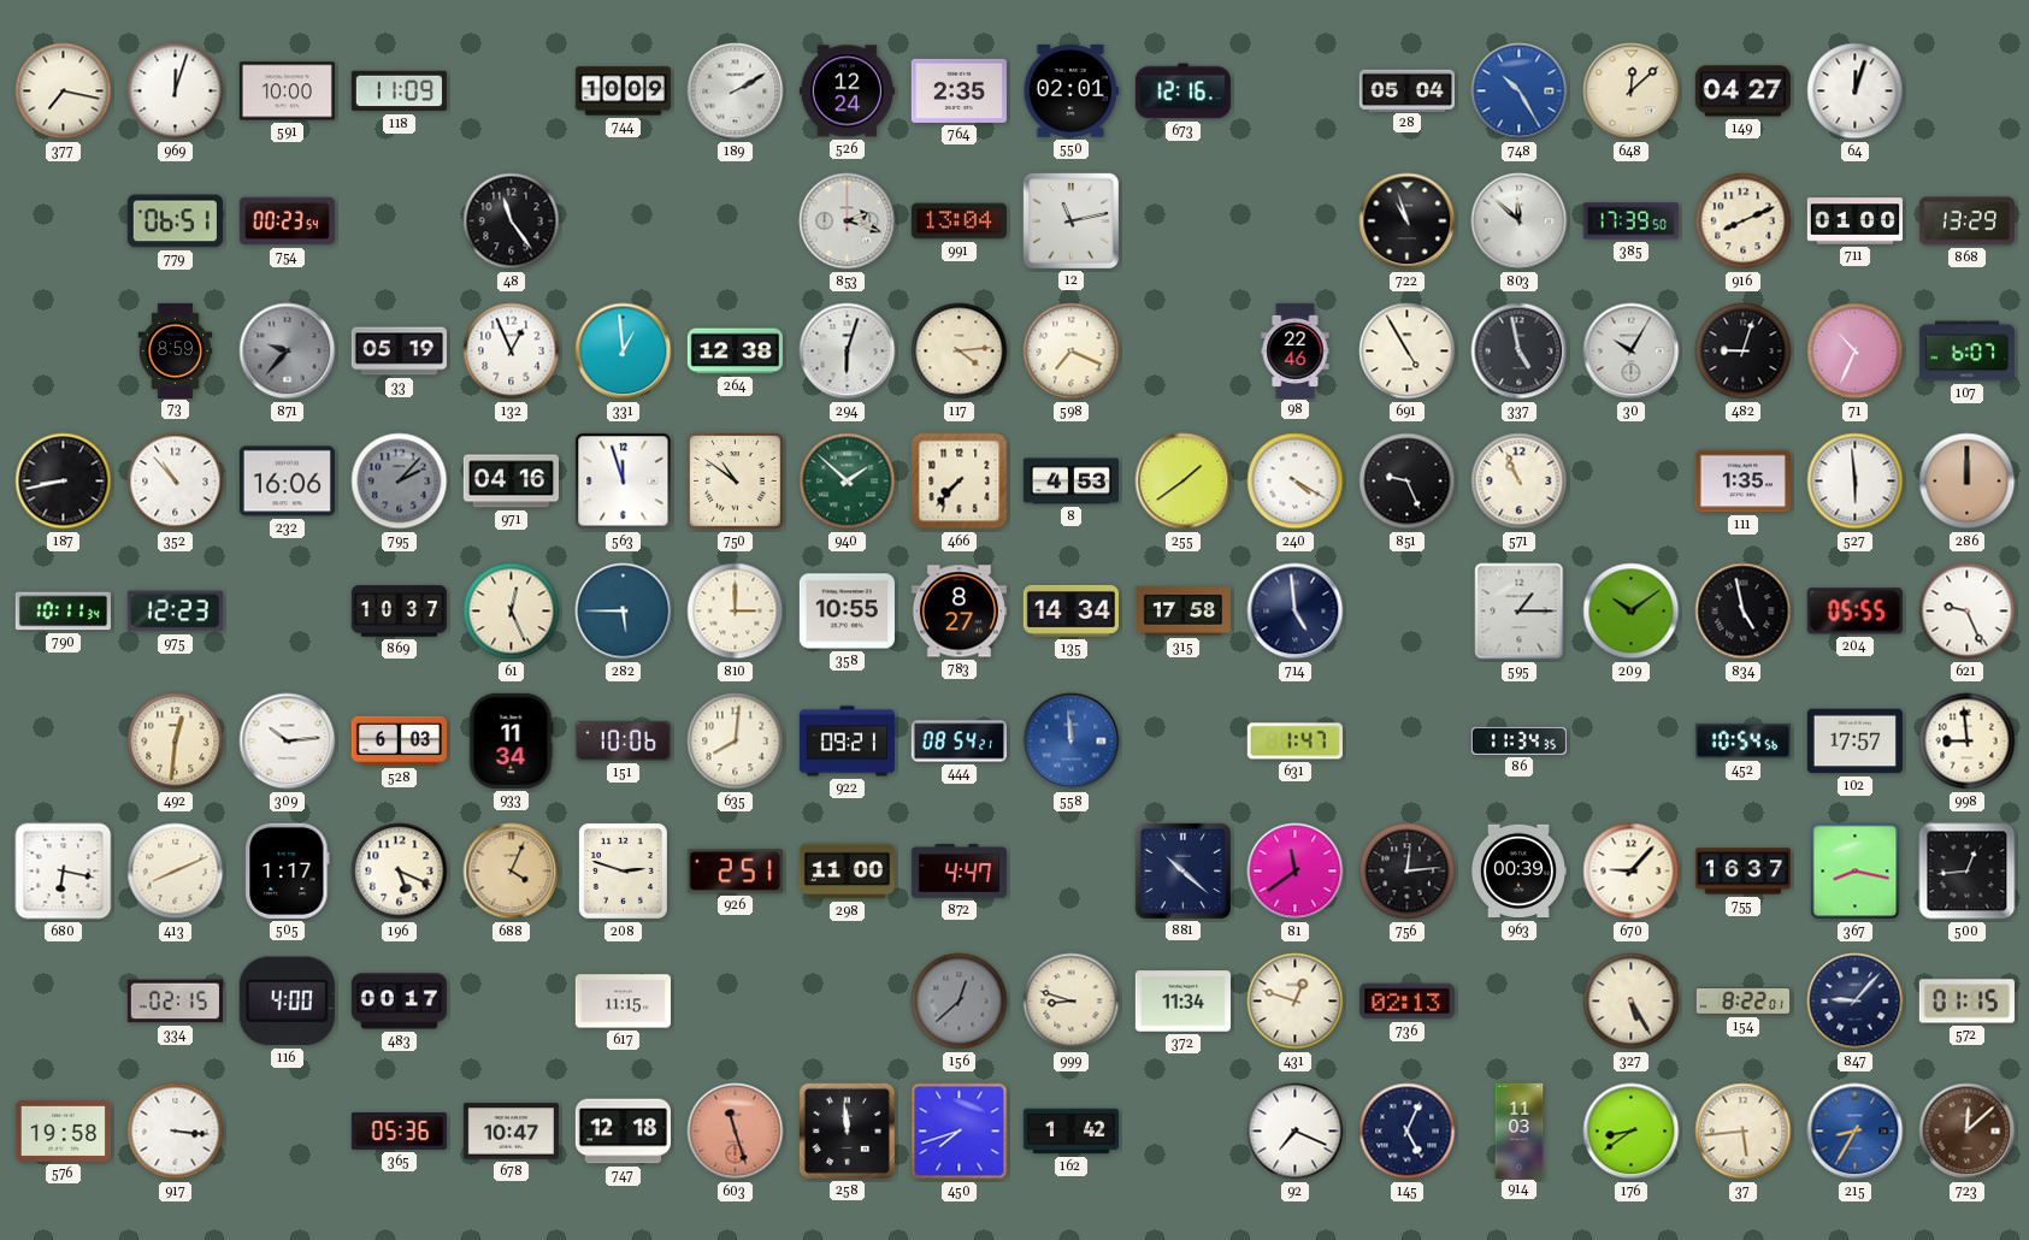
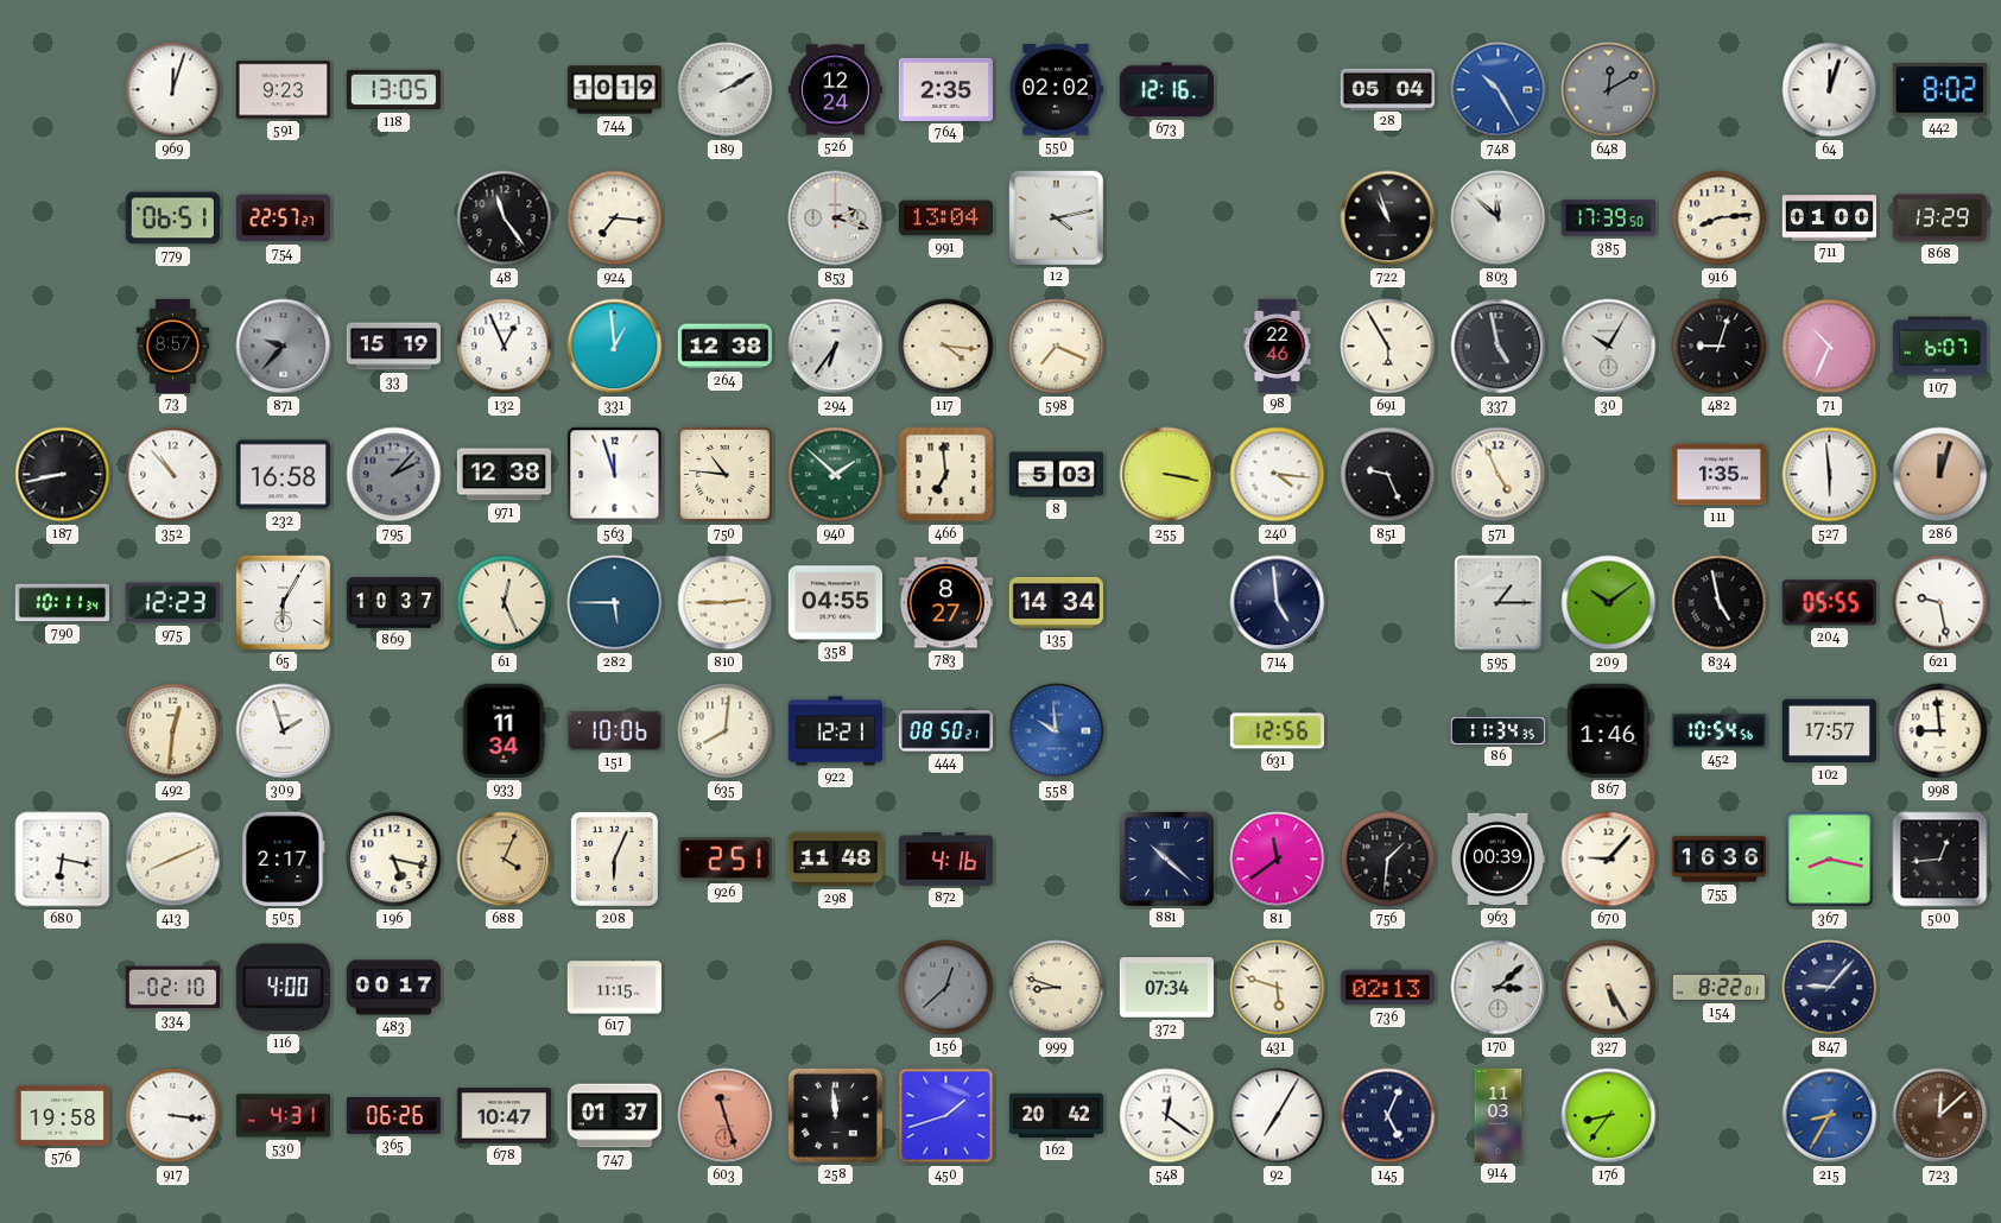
377: 7:17 -> none
591: 10:00 -> 9:23
118: 11:09 -> 13:05
744: 10:09 -> 10:19
550: 02:01 -> 02:02
648: 12:08 -> 12:10
648 dial: cream -> grey
149: 04:27 -> none
442: none -> 8:02
754: 00:23 -> 22:57
924: none -> 7:16
12: 11:13 -> 4:13
916: 8:11 -> 8:14
73: 8:59 -> 8:57
33: 05:19 -> 15:19
294: 6:03 -> 6:36
117: 4:14 -> 4:16
691: 4:55 -> 5:55
232: 16:06 -> 16:58
971: 04:16 -> 12:38
750: 10:51 -> 10:46
466: 7:37 -> 6:59
8: 4:53 -> 5:03
255: 1:39 -> 3:17
240: 4:20 -> 4:16
571: 10:56 -> 4:56
286: 12:00 -> 12:03
65: none -> 6:05
810: 3:00 -> 2:45
358: 10:55 -> 04:55
315: 17:58 -> none
621: 9:26 -> 9:28
309: 10:14 -> 1:57
528: 6:03 -> none
922: 09:21 -> 12:21
444: 08:54 -> 08:50
558: 11:59 -> 9:59
631: 1:47 -> 12:56
867: none -> 1:46
505: 1:17 -> 2:17
196: 5:19 -> 5:17
208: 2:48 -> 6:04
298: 11:00 -> 11:48
872: 4:47 -> 4:16
756: 12:14 -> 1:31
755: 16:37 -> 16:36
334: 02:15 -> 02:10
372: 11:34 -> 07:34
431: 12:48 -> 5:48
170: none -> 3:08
572: 01:15 -> none
530: none -> 4:31
365: 05:36 -> 06:26
747: 12:18 -> 01:37
450: 7:42 -> 1:42
162: 1:42 -> 20:42
548: none -> 12:21
92: 7:19 -> 7:05
176: 8:39 -> 8:36
37: 5:44 -> none
